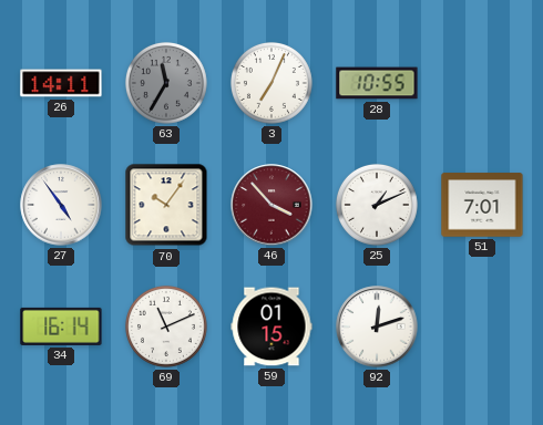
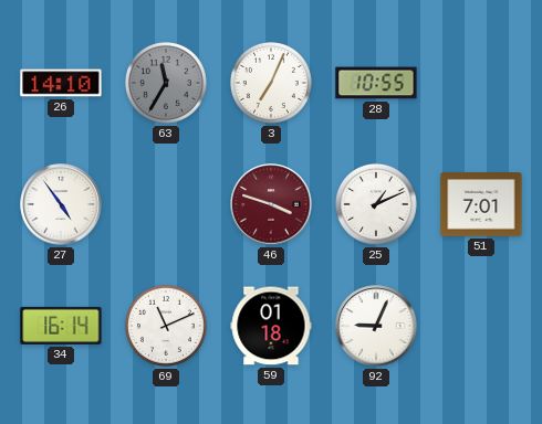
26: 14:11 -> 14:10
70: 10:06 -> none
46: 3:53 -> 3:48
59: 01:15 -> 01:18
92: 12:12 -> 9:04
